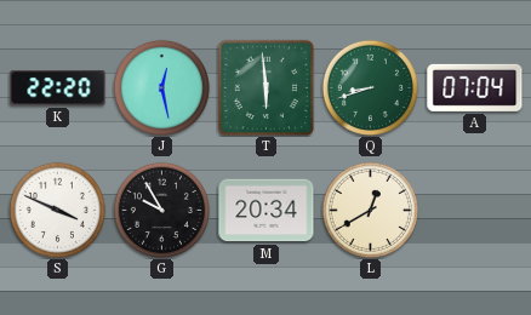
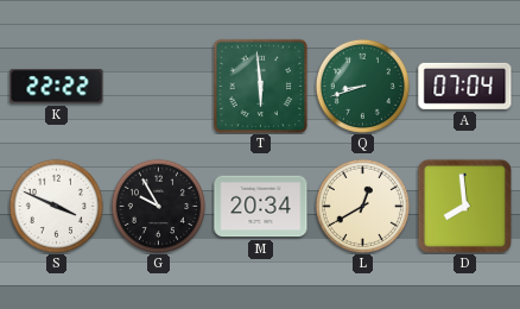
K: 22:20 -> 22:22
J: 12:28 -> none
D: none -> 7:59
